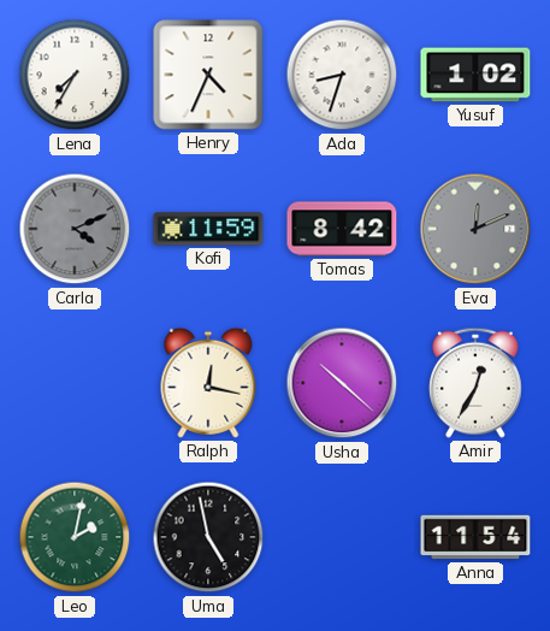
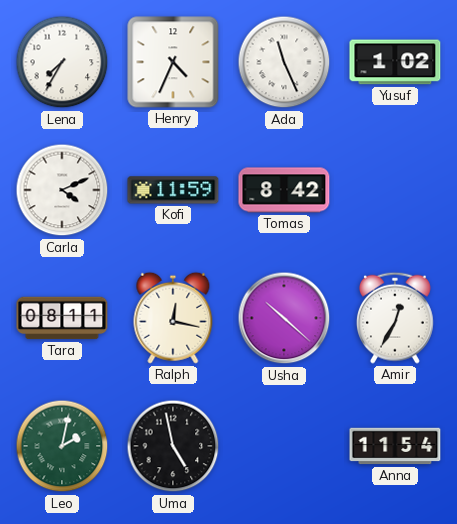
Ada: 8:33 -> 11:26
Carla dial: grey -> white
Eva: 12:11 -> none
Tara: none -> 08:11
